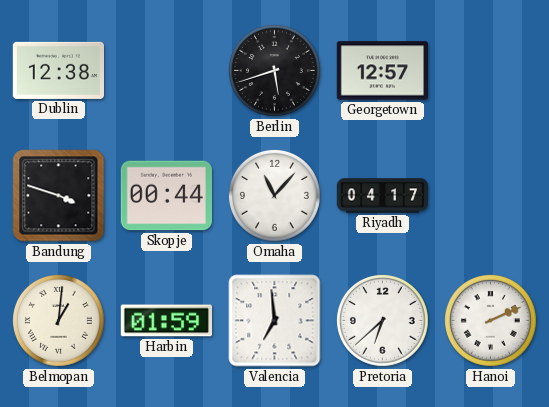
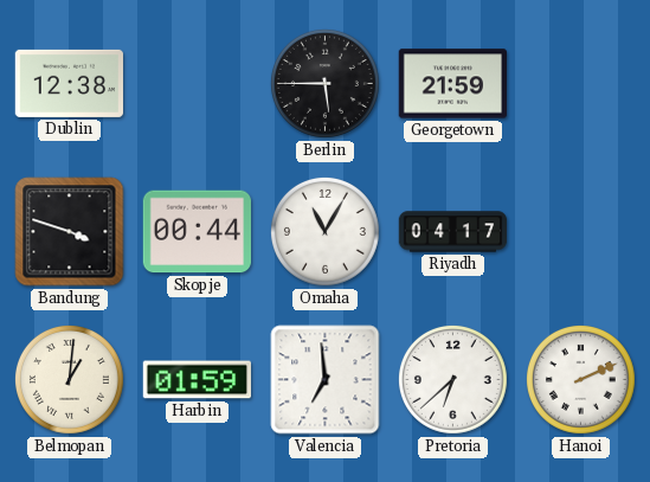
Berlin: 5:42 -> 5:45
Georgetown: 12:57 -> 21:59
Omaha: 11:07 -> 11:05
